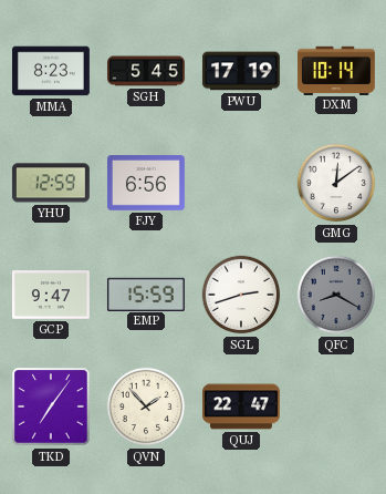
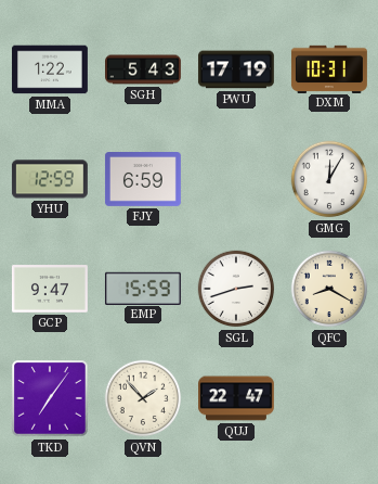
MMA: 8:23 -> 1:22
SGH: 5:45 -> 5:43
DXM: 10:14 -> 10:31
FJY: 6:56 -> 6:59
GMG: 12:09 -> 12:05
QFC dial: grey -> cream
